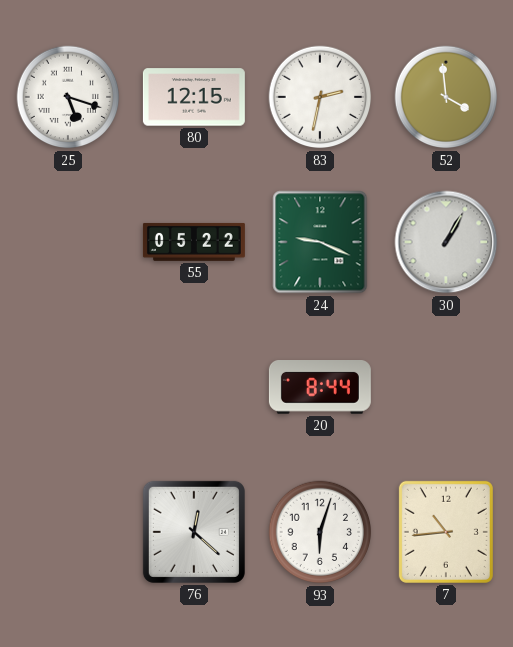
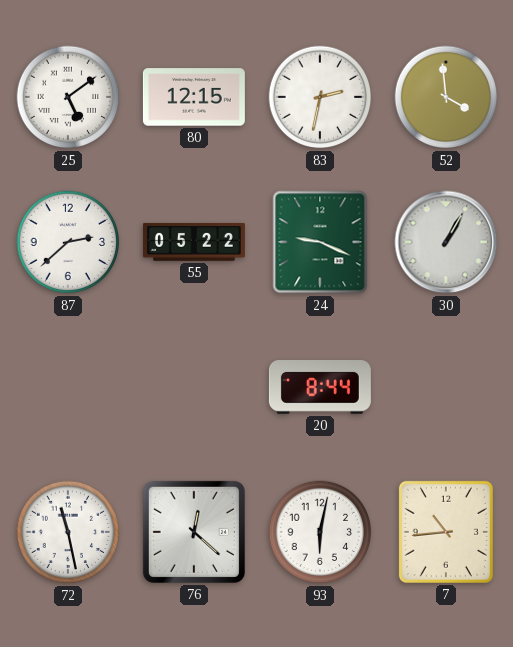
25: 5:18 -> 5:09
87: none -> 2:38
72: none -> 11:28
93: 6:03 -> 6:02
